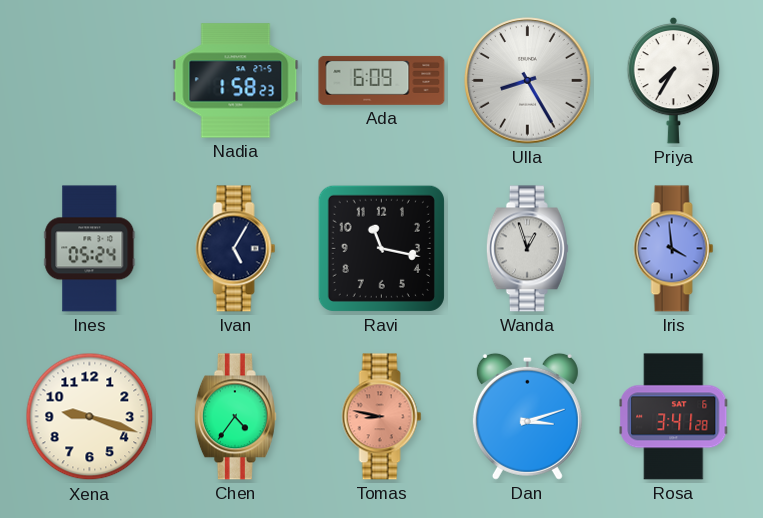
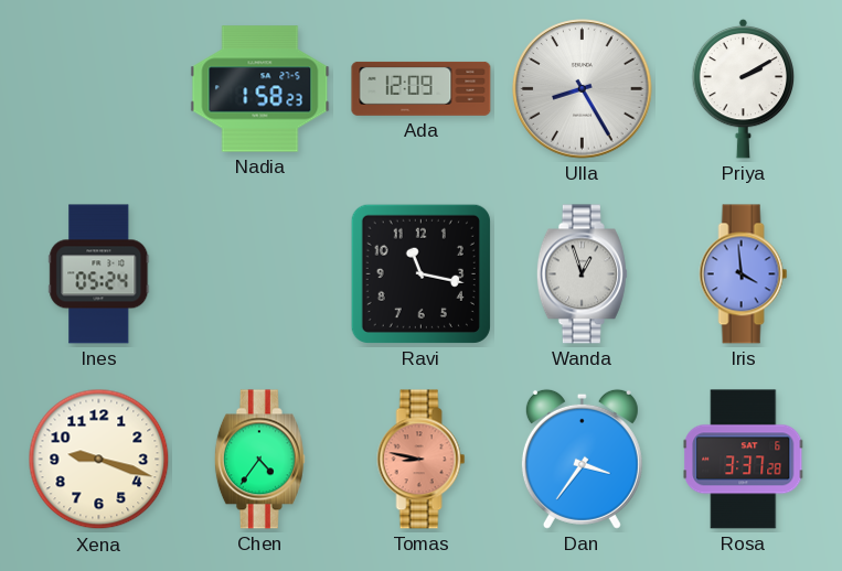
Ada: 6:09 -> 12:09
Priya: 7:35 -> 2:10
Ivan: 5:05 -> none
Dan: 3:12 -> 3:36
Rosa: 3:41 -> 3:37
